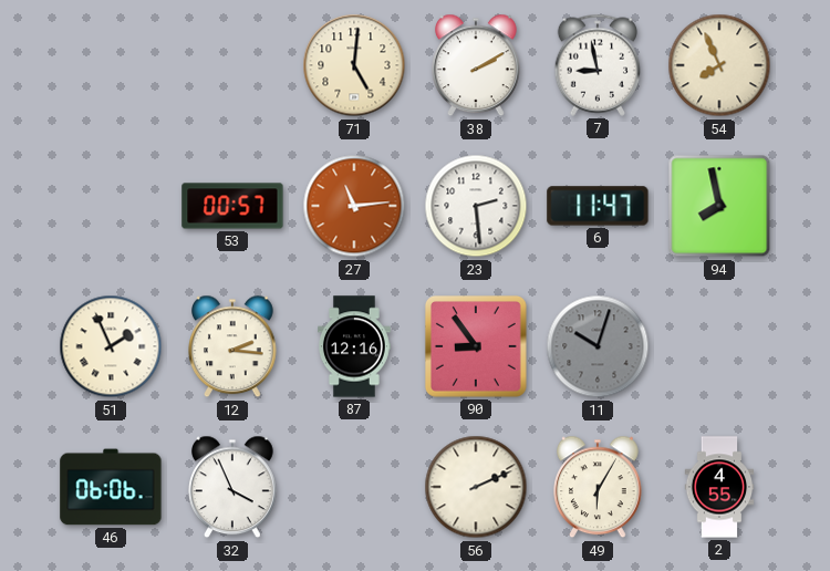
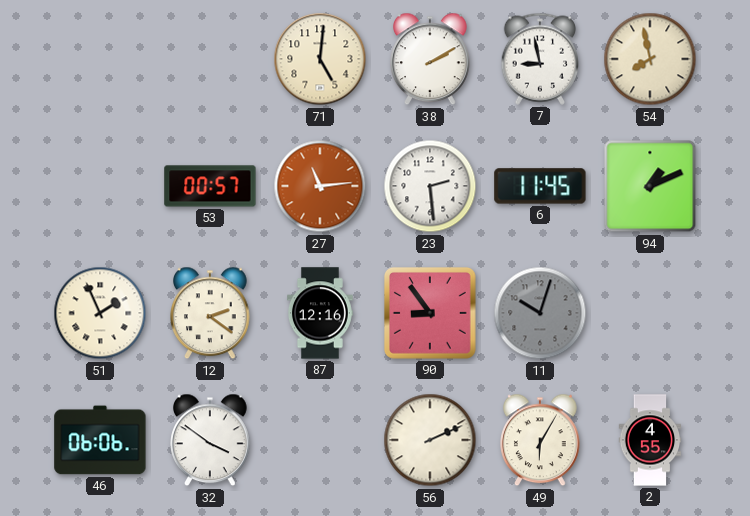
54: 7:56 -> 7:58
6: 11:47 -> 11:45
94: 7:58 -> 1:11
12: 2:16 -> 2:21
32: 3:56 -> 3:51
